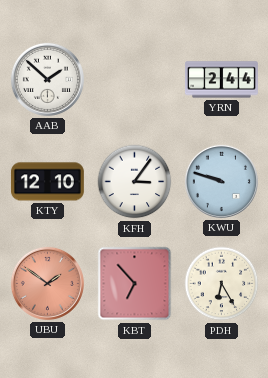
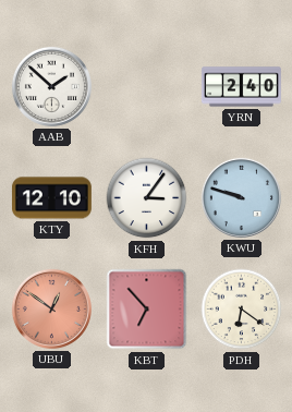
YRN: 2:44 -> 2:40
UBU: 1:51 -> 12:51
PDH: 6:25 -> 6:21
